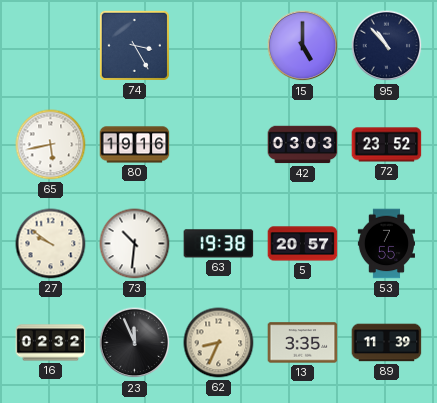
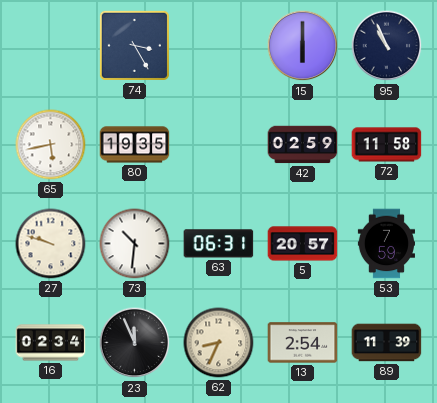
15: 5:00 -> 6:00
95: 10:53 -> 10:56
80: 19:16 -> 19:35
42: 03:03 -> 02:59
72: 23:52 -> 11:58
27: 9:51 -> 9:48
63: 19:38 -> 06:31
53: 7:55 -> 7:59
16: 02:32 -> 02:34
13: 3:35 -> 2:54
